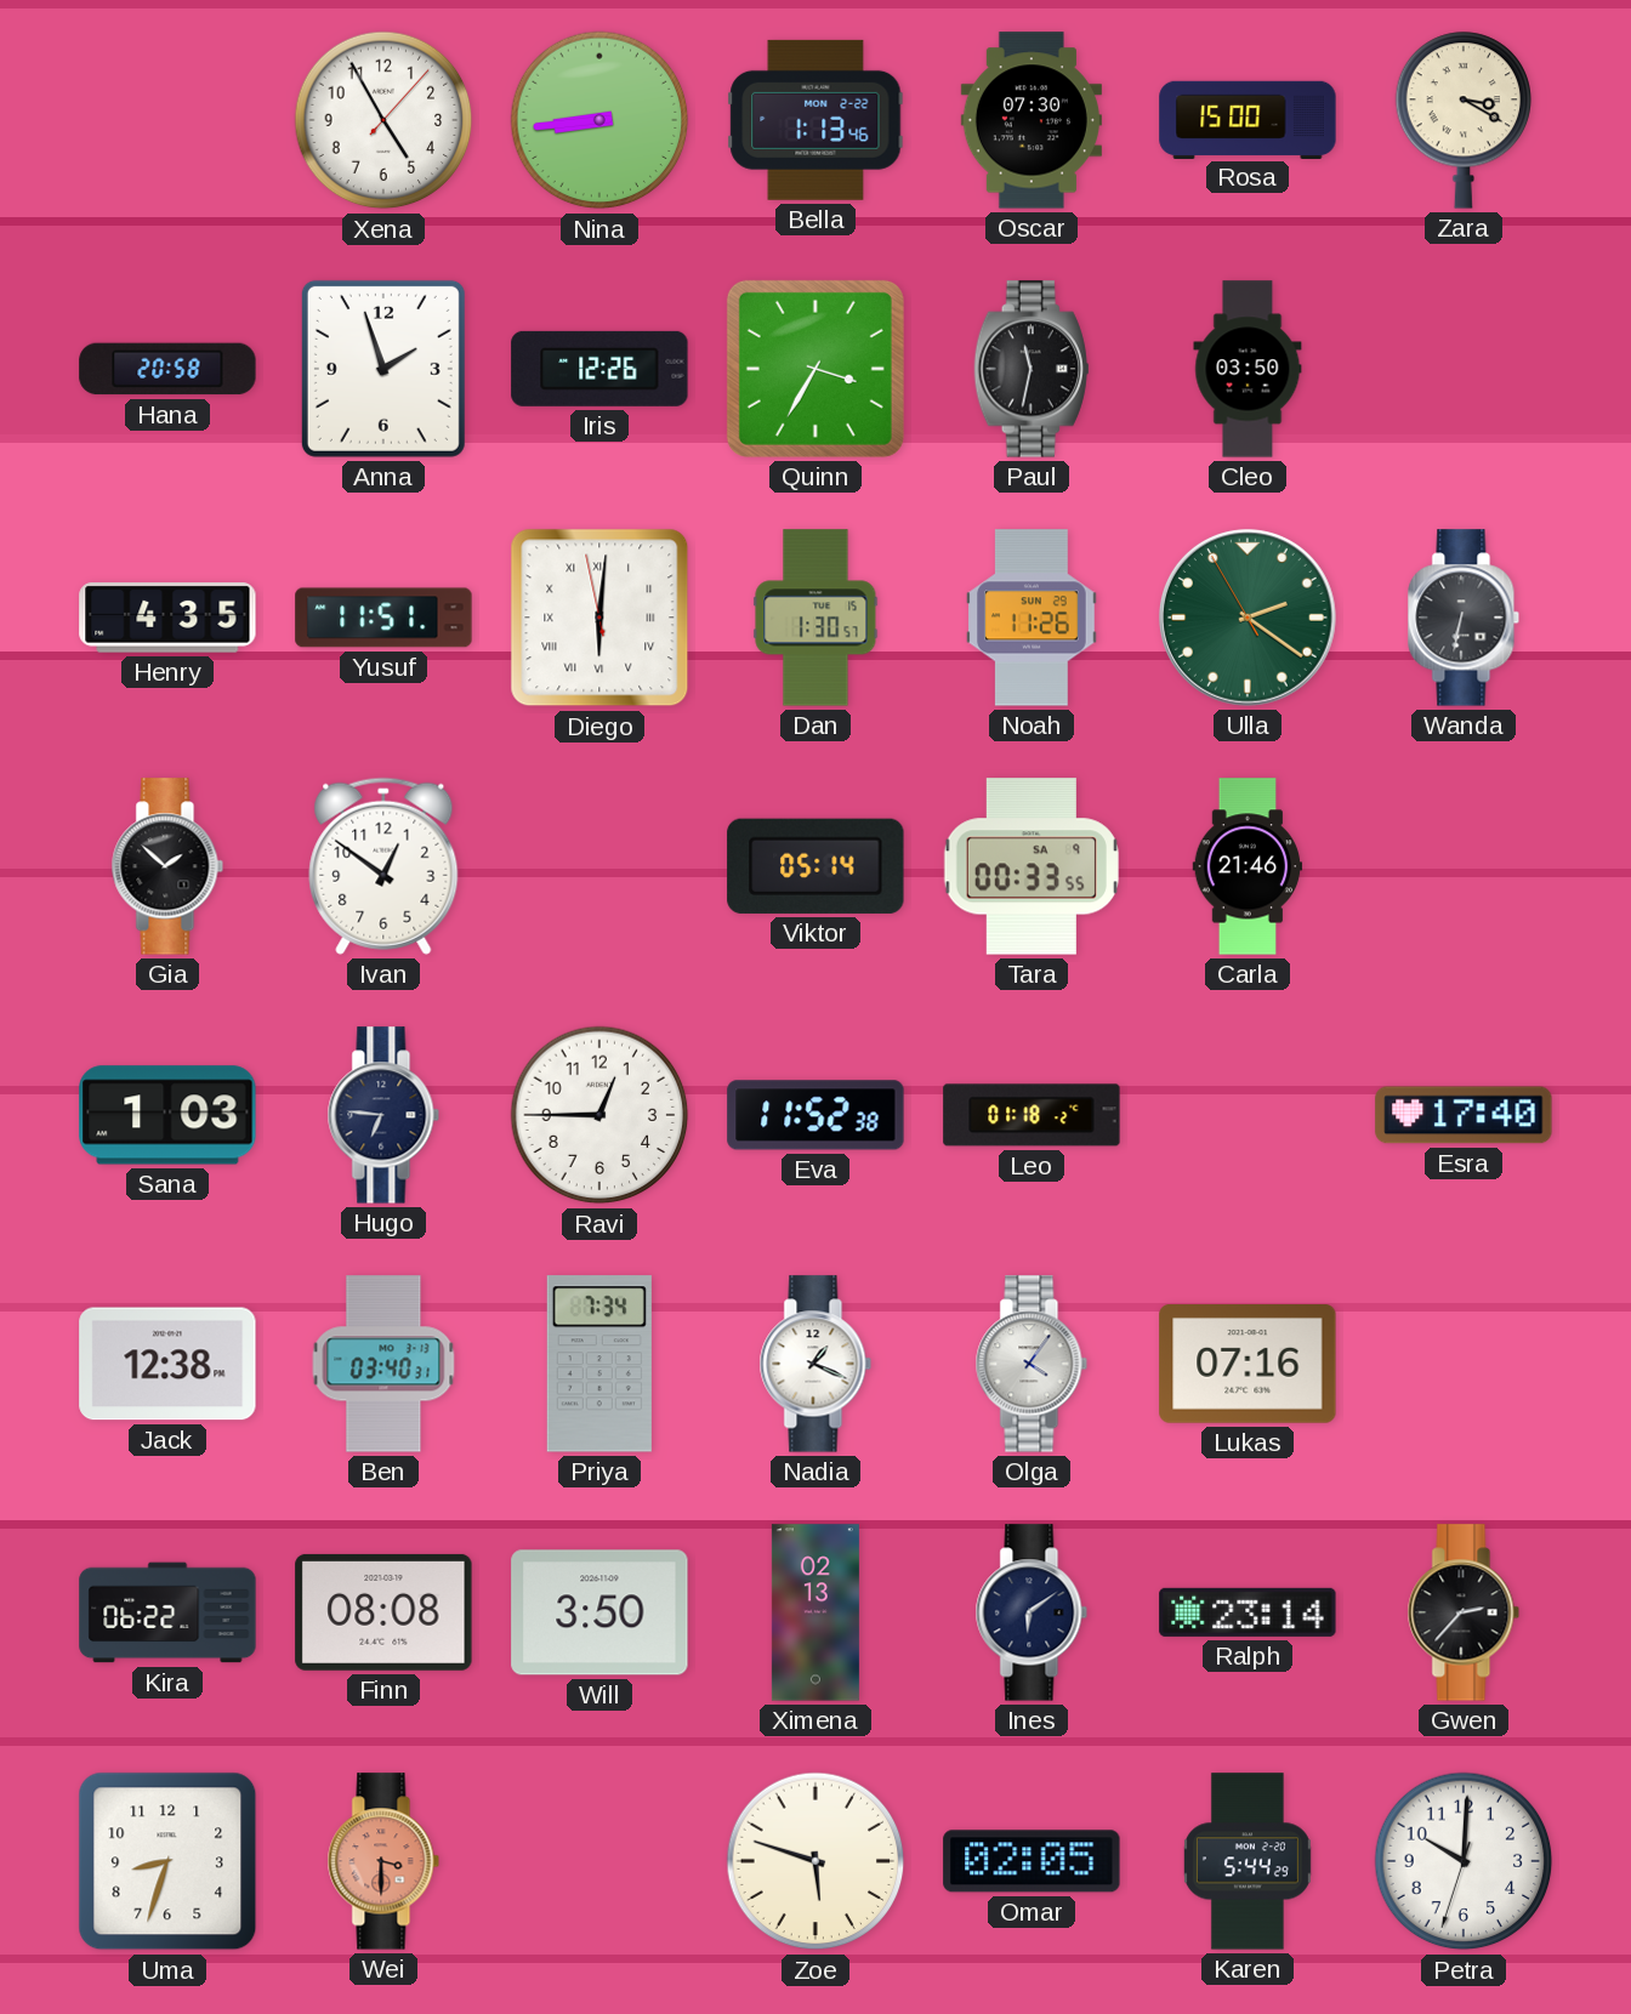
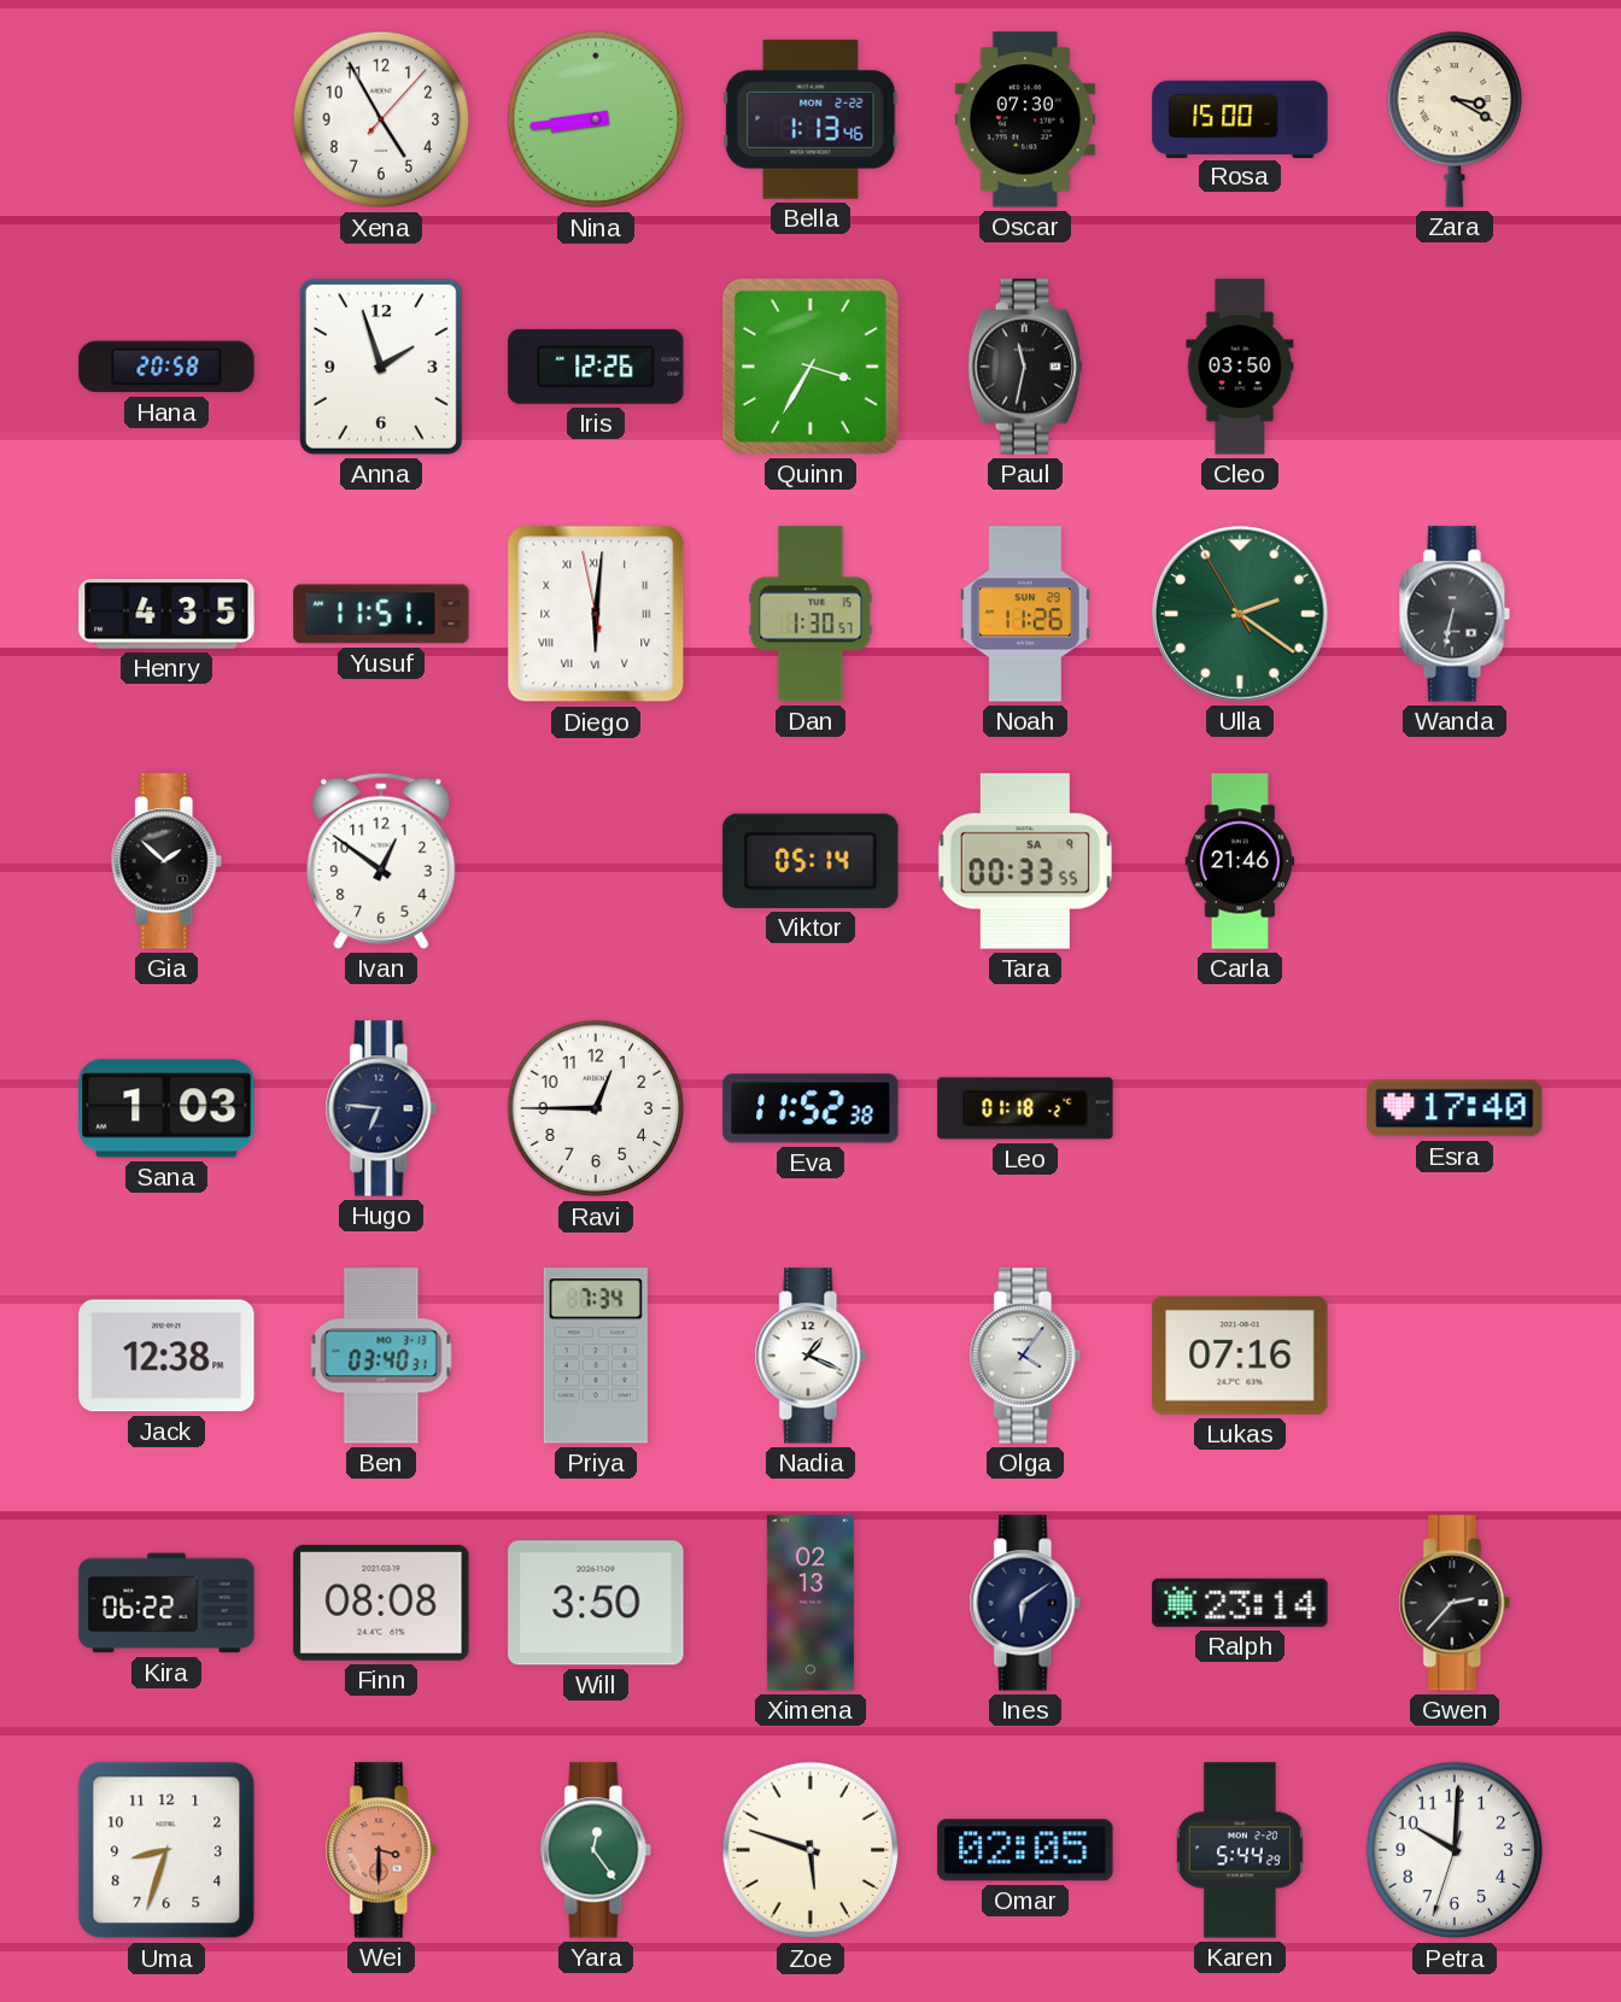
Yara: none -> 12:24
